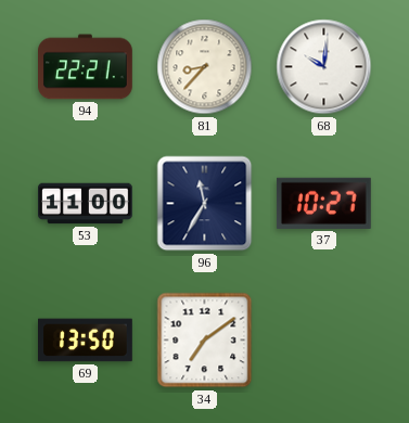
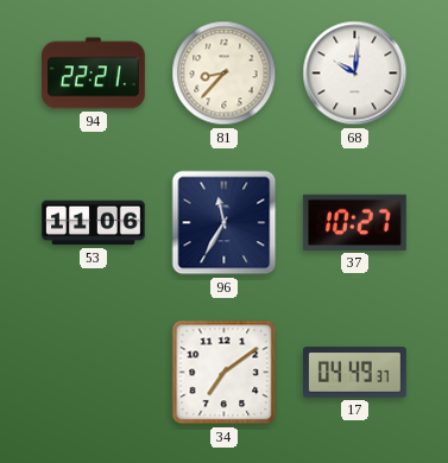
53: 11:00 -> 11:06
69: 13:50 -> none
17: none -> 04:49
